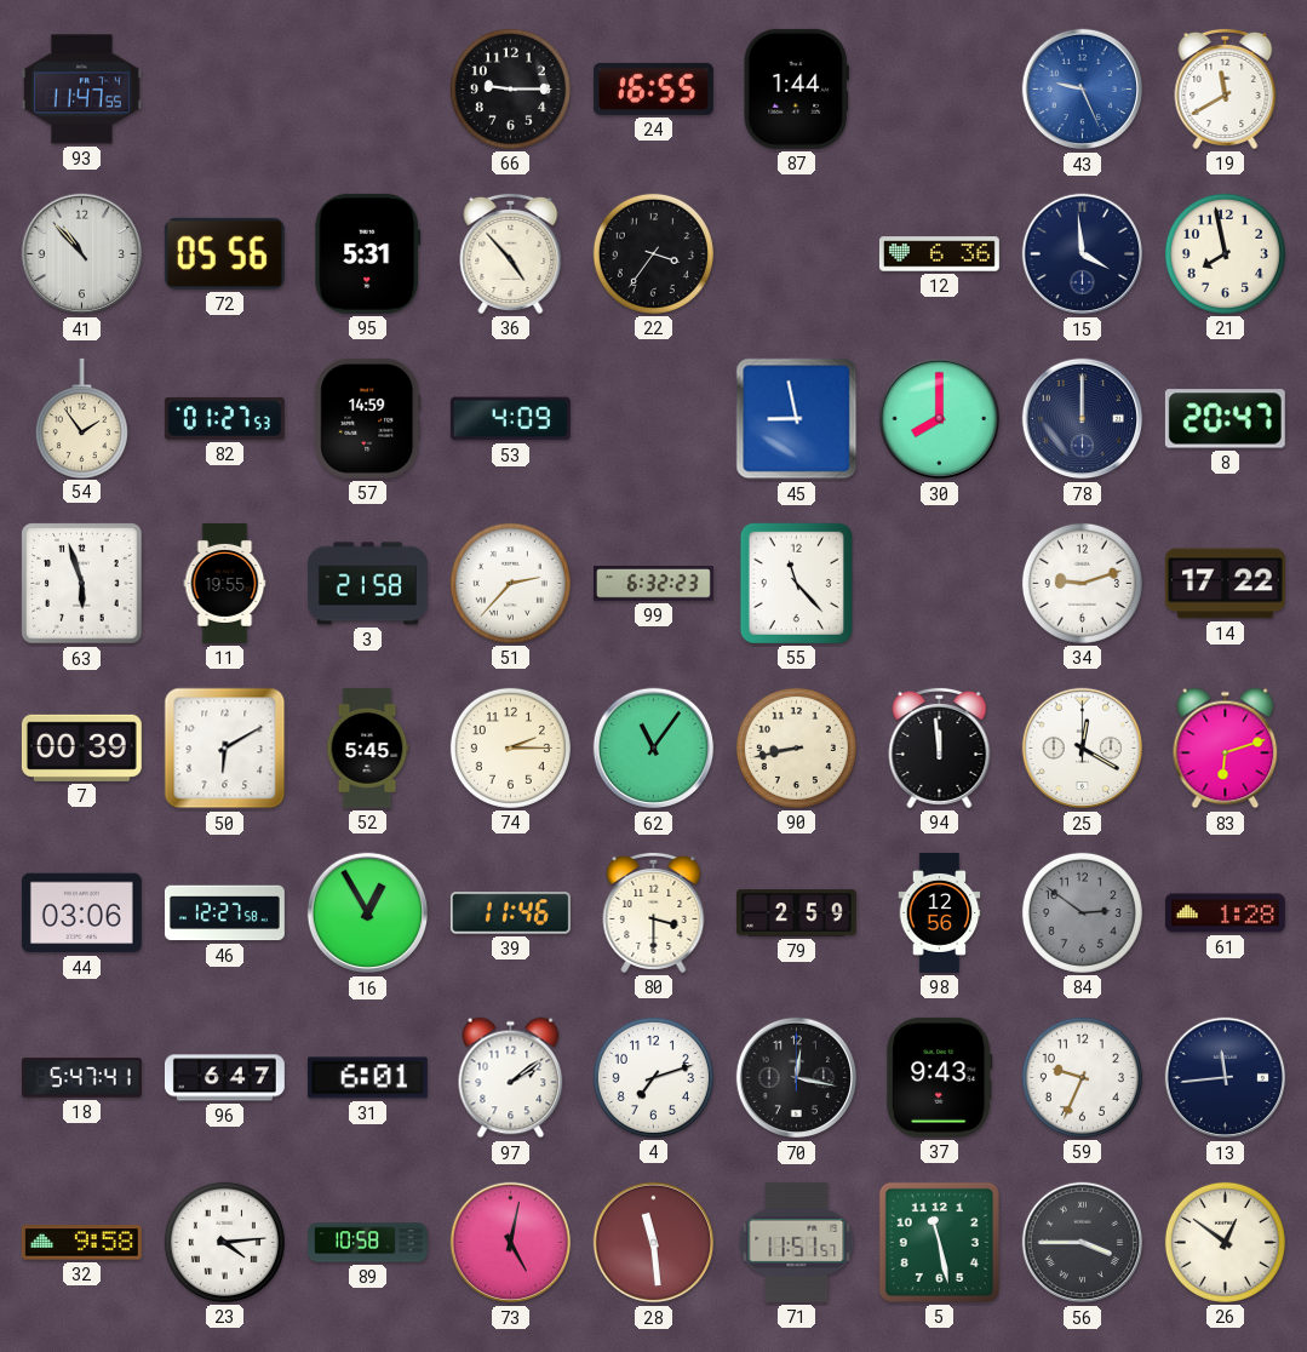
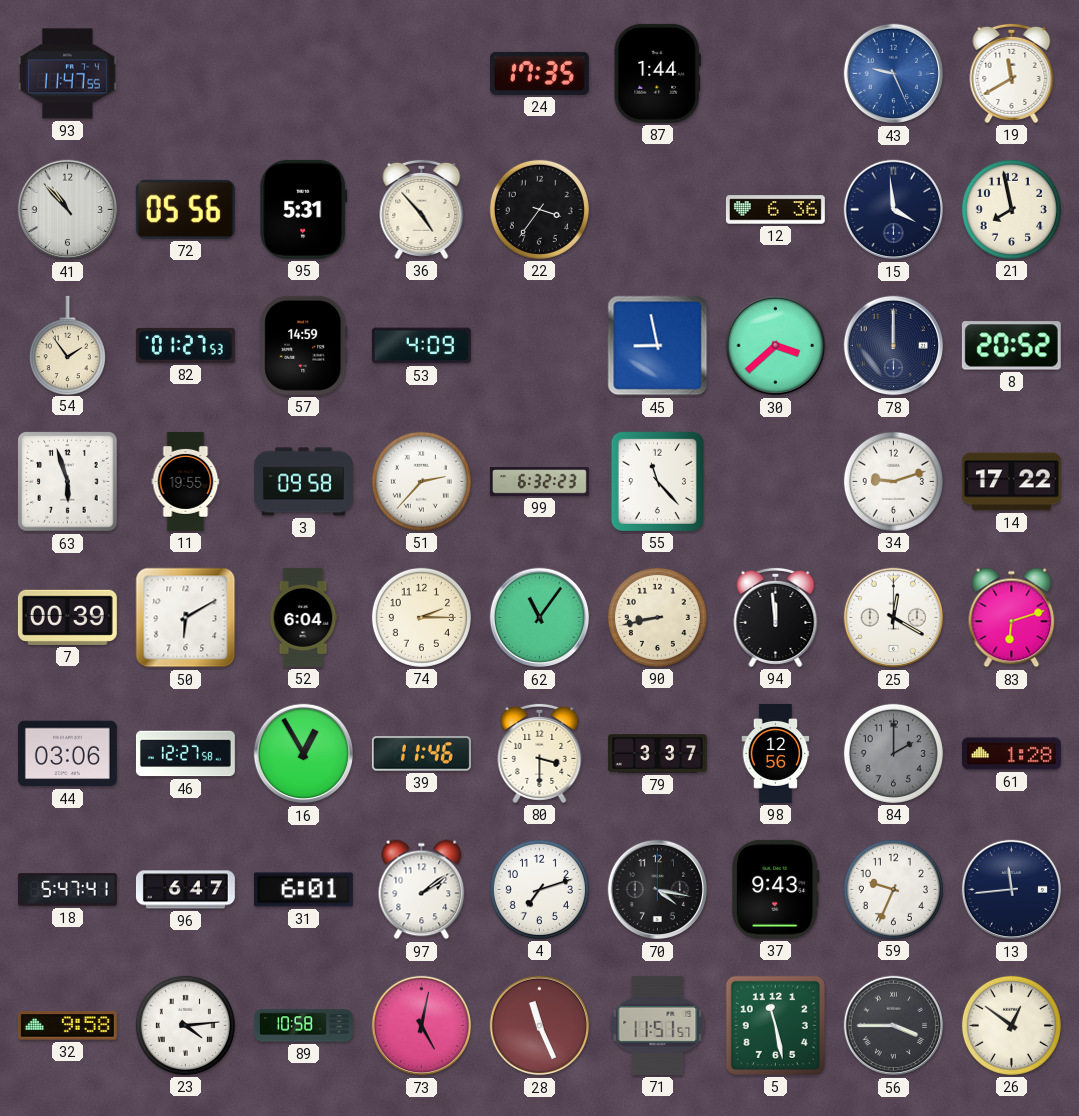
66: 9:15 -> none
24: 16:55 -> 17:35
30: 8:00 -> 3:38
8: 20:47 -> 20:52
3: 21:58 -> 09:58
52: 5:45 -> 6:04
79: 2:59 -> 3:37
84: 2:51 -> 2:00
70: 12:17 -> 4:17
28: 11:29 -> 11:26
